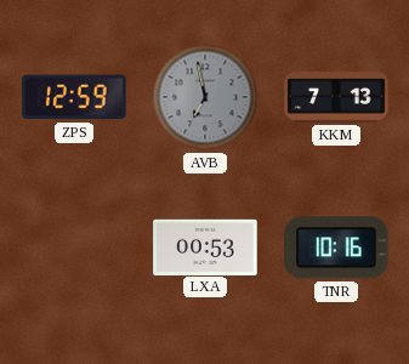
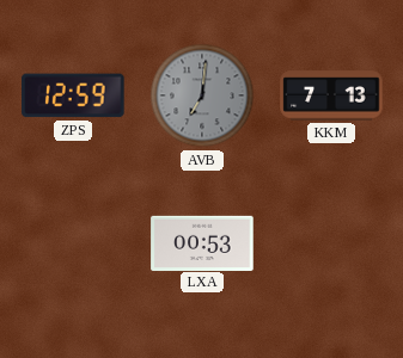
AVB: 6:58 -> 7:01
TNR: 10:16 -> none
